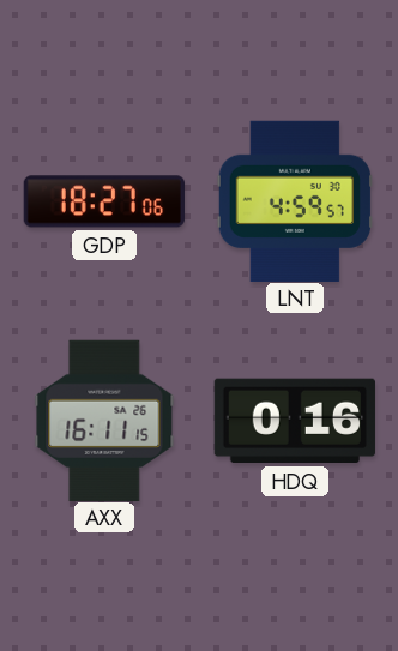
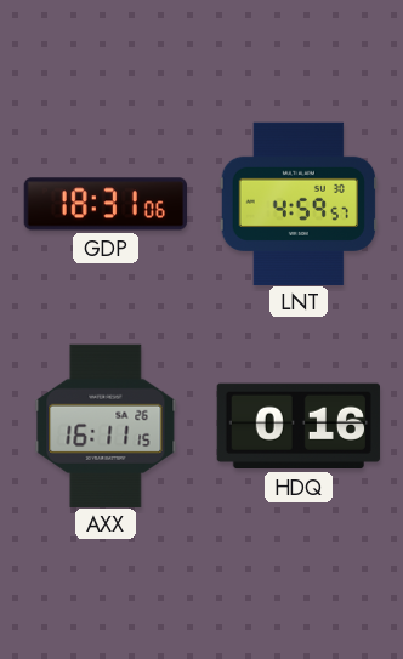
GDP: 18:27 -> 18:31
